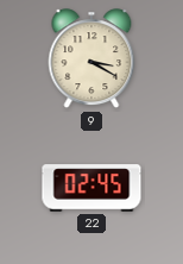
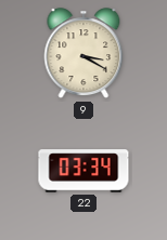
22: 02:45 -> 03:34
